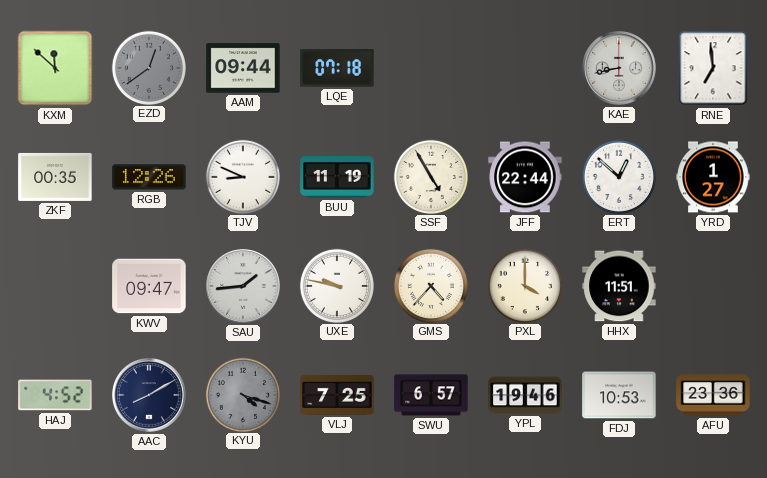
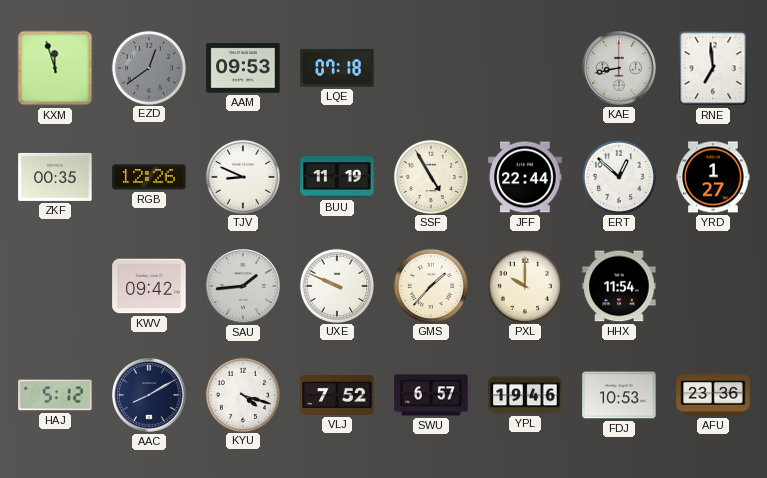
KXM: 11:52 -> 11:57
AAM: 09:44 -> 09:53
KWV: 09:47 -> 09:42
UXE: 9:47 -> 9:49
GMS: 4:37 -> 1:37
PXL: 4:00 -> 10:00
HHX: 11:51 -> 11:54
HAJ: 4:52 -> 5:12
KYU dial: grey -> white
VLJ: 7:25 -> 7:52
